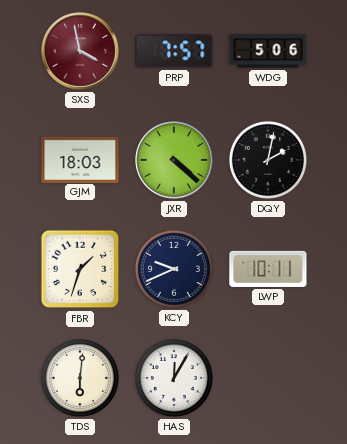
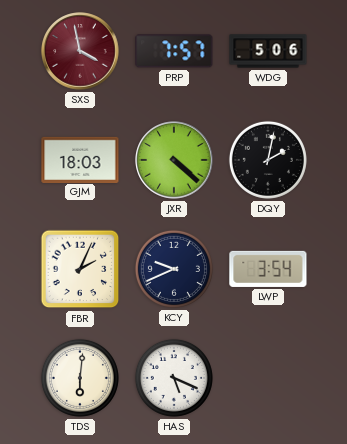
FBR: 1:33 -> 2:04
LWP: 10:11 -> 3:54
HAS: 12:05 -> 5:19
